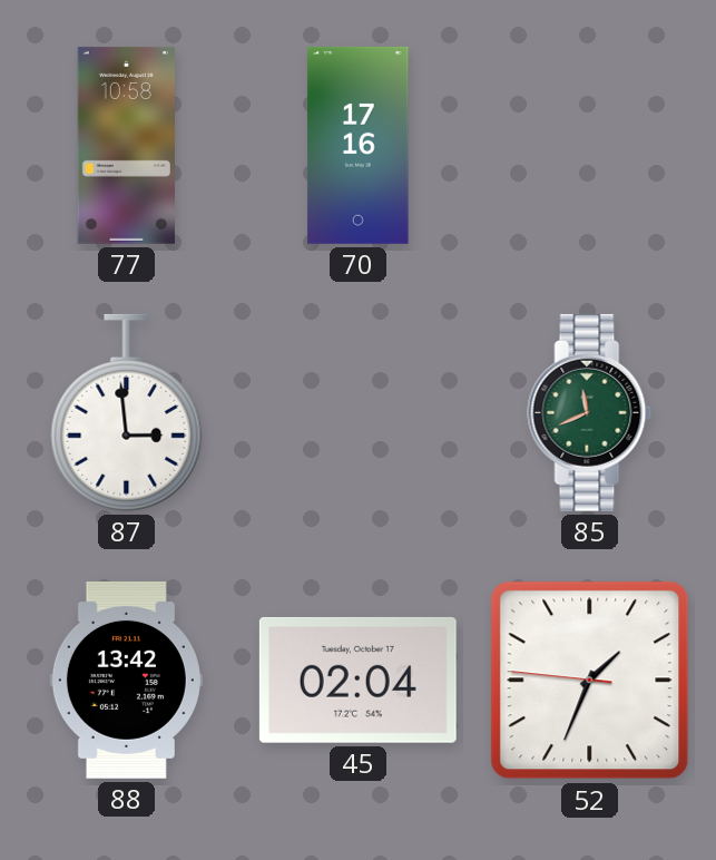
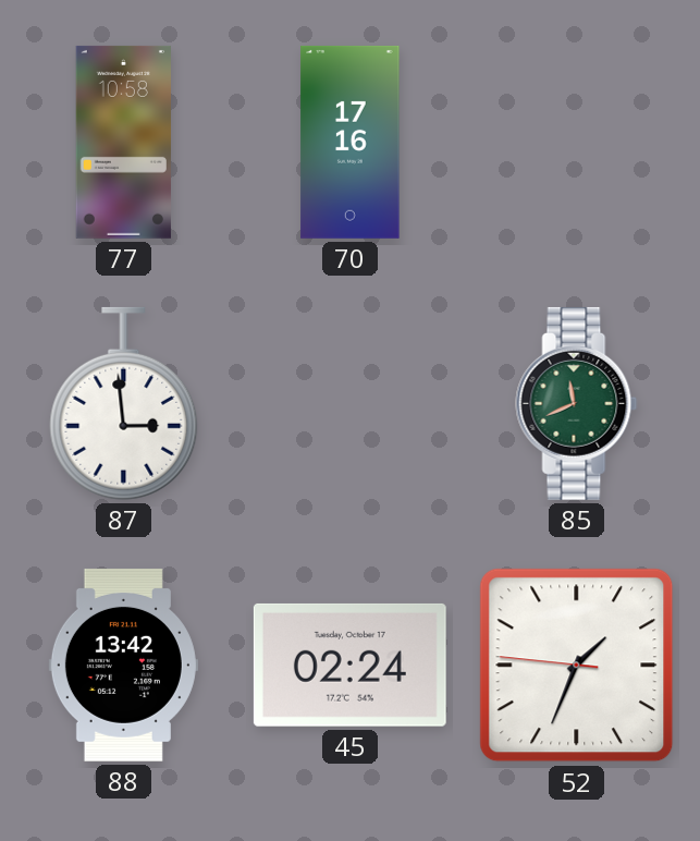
45: 02:04 -> 02:24
